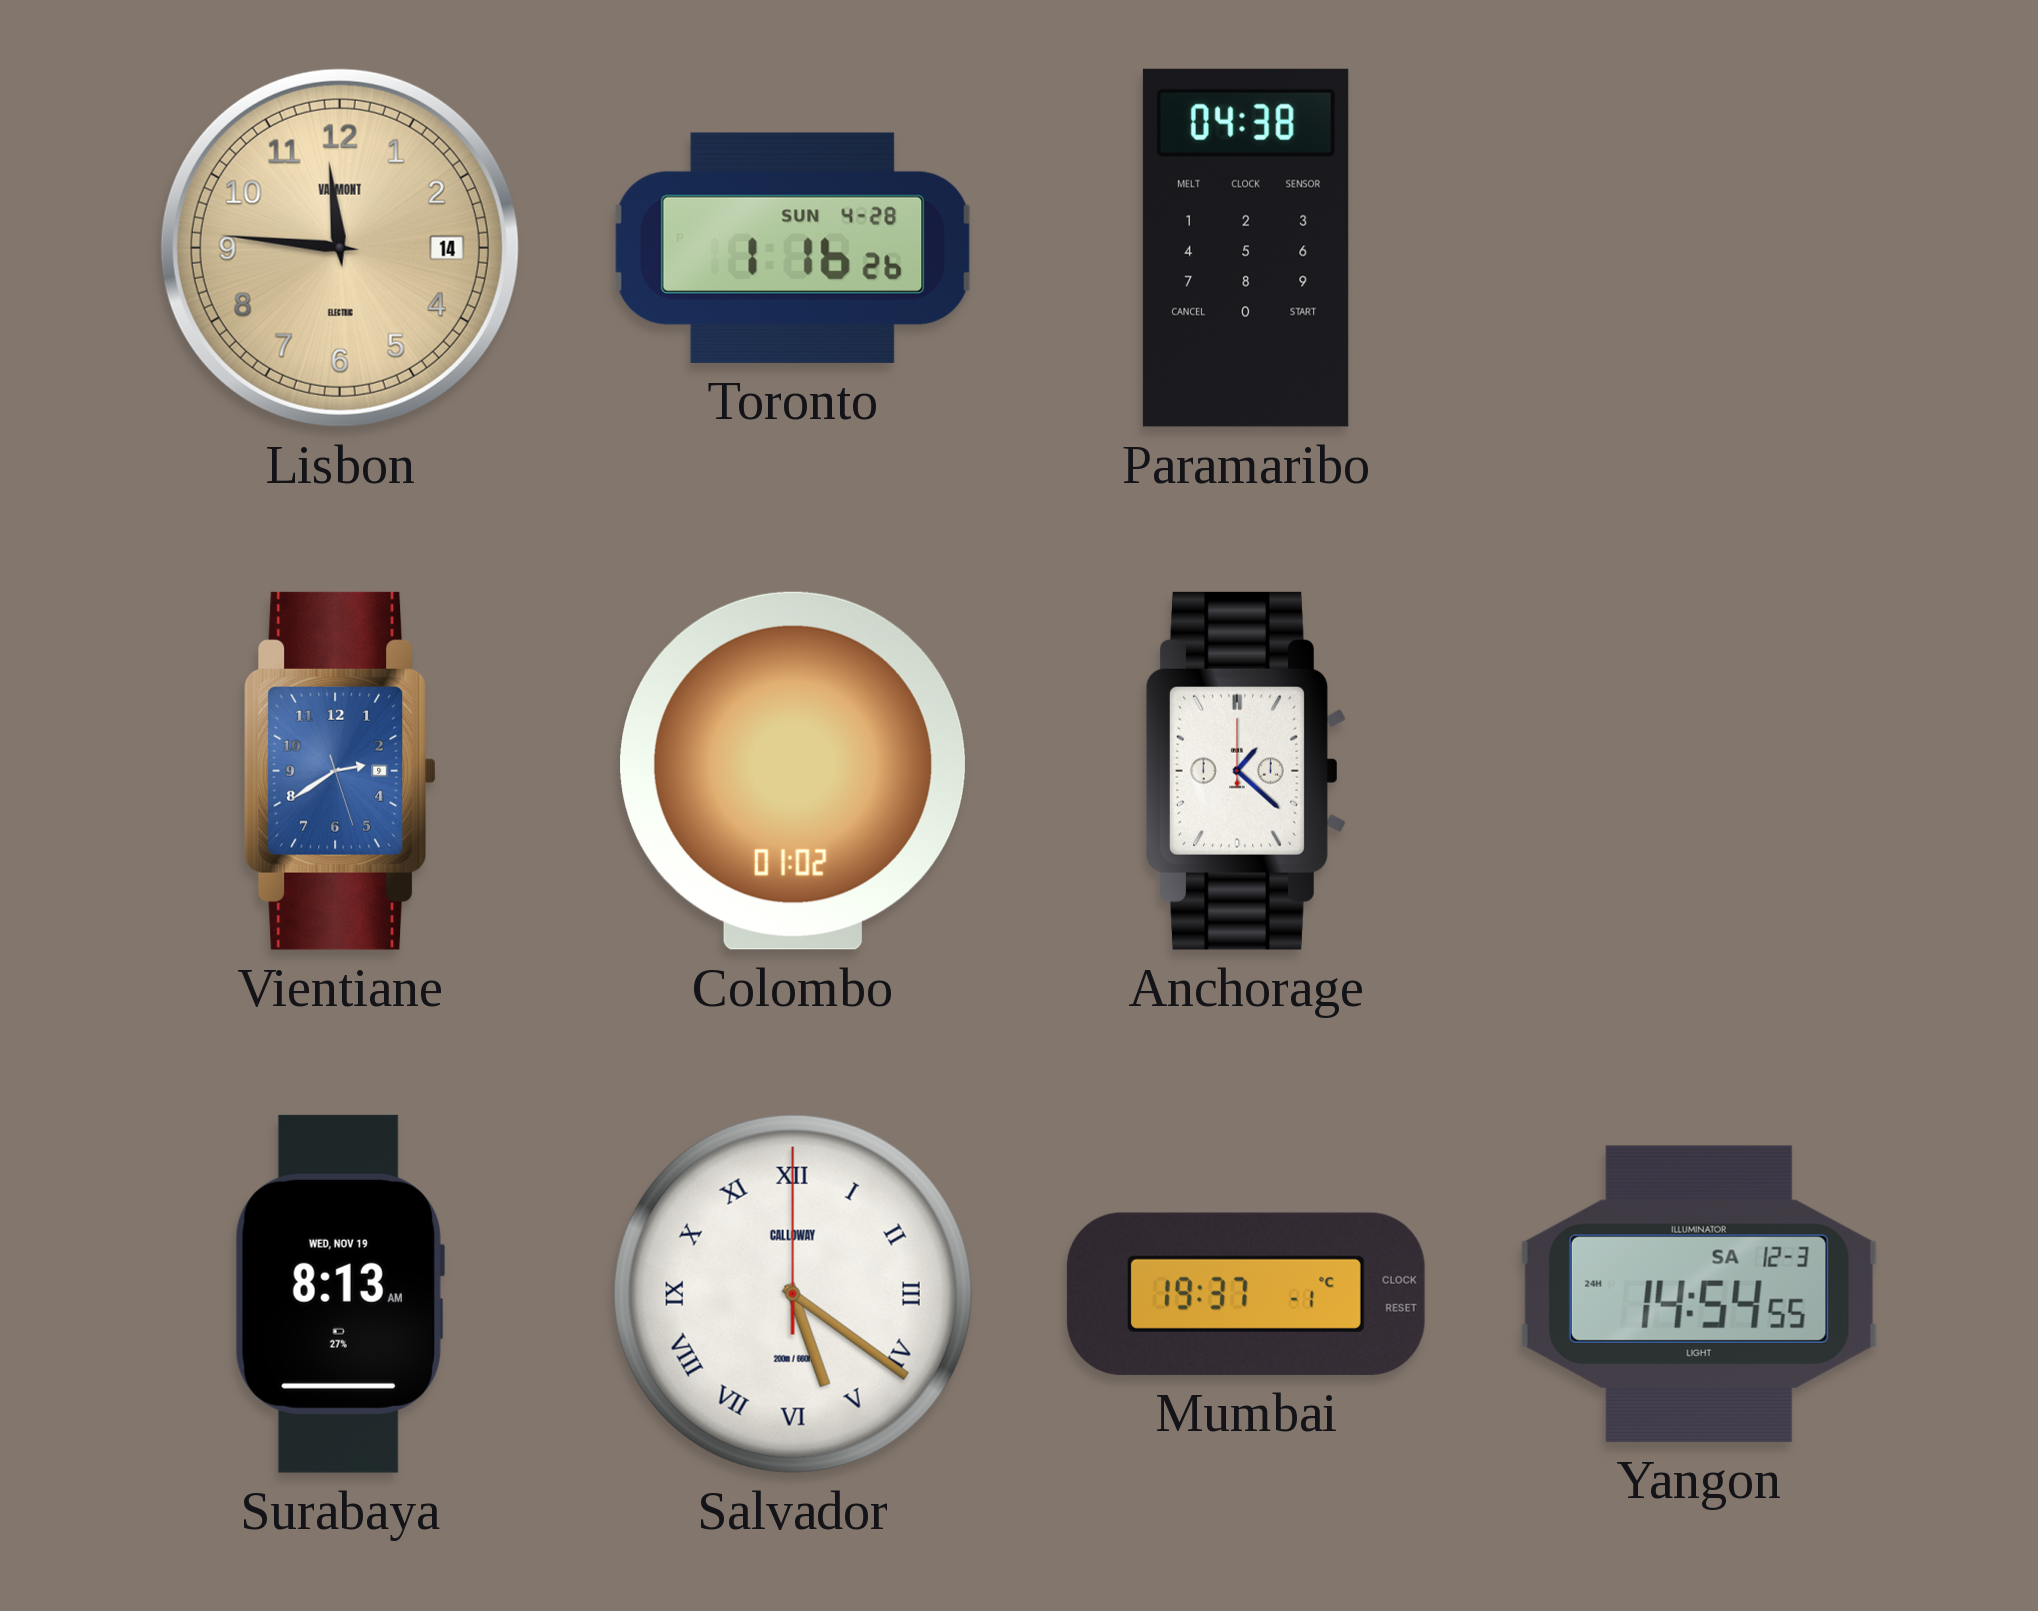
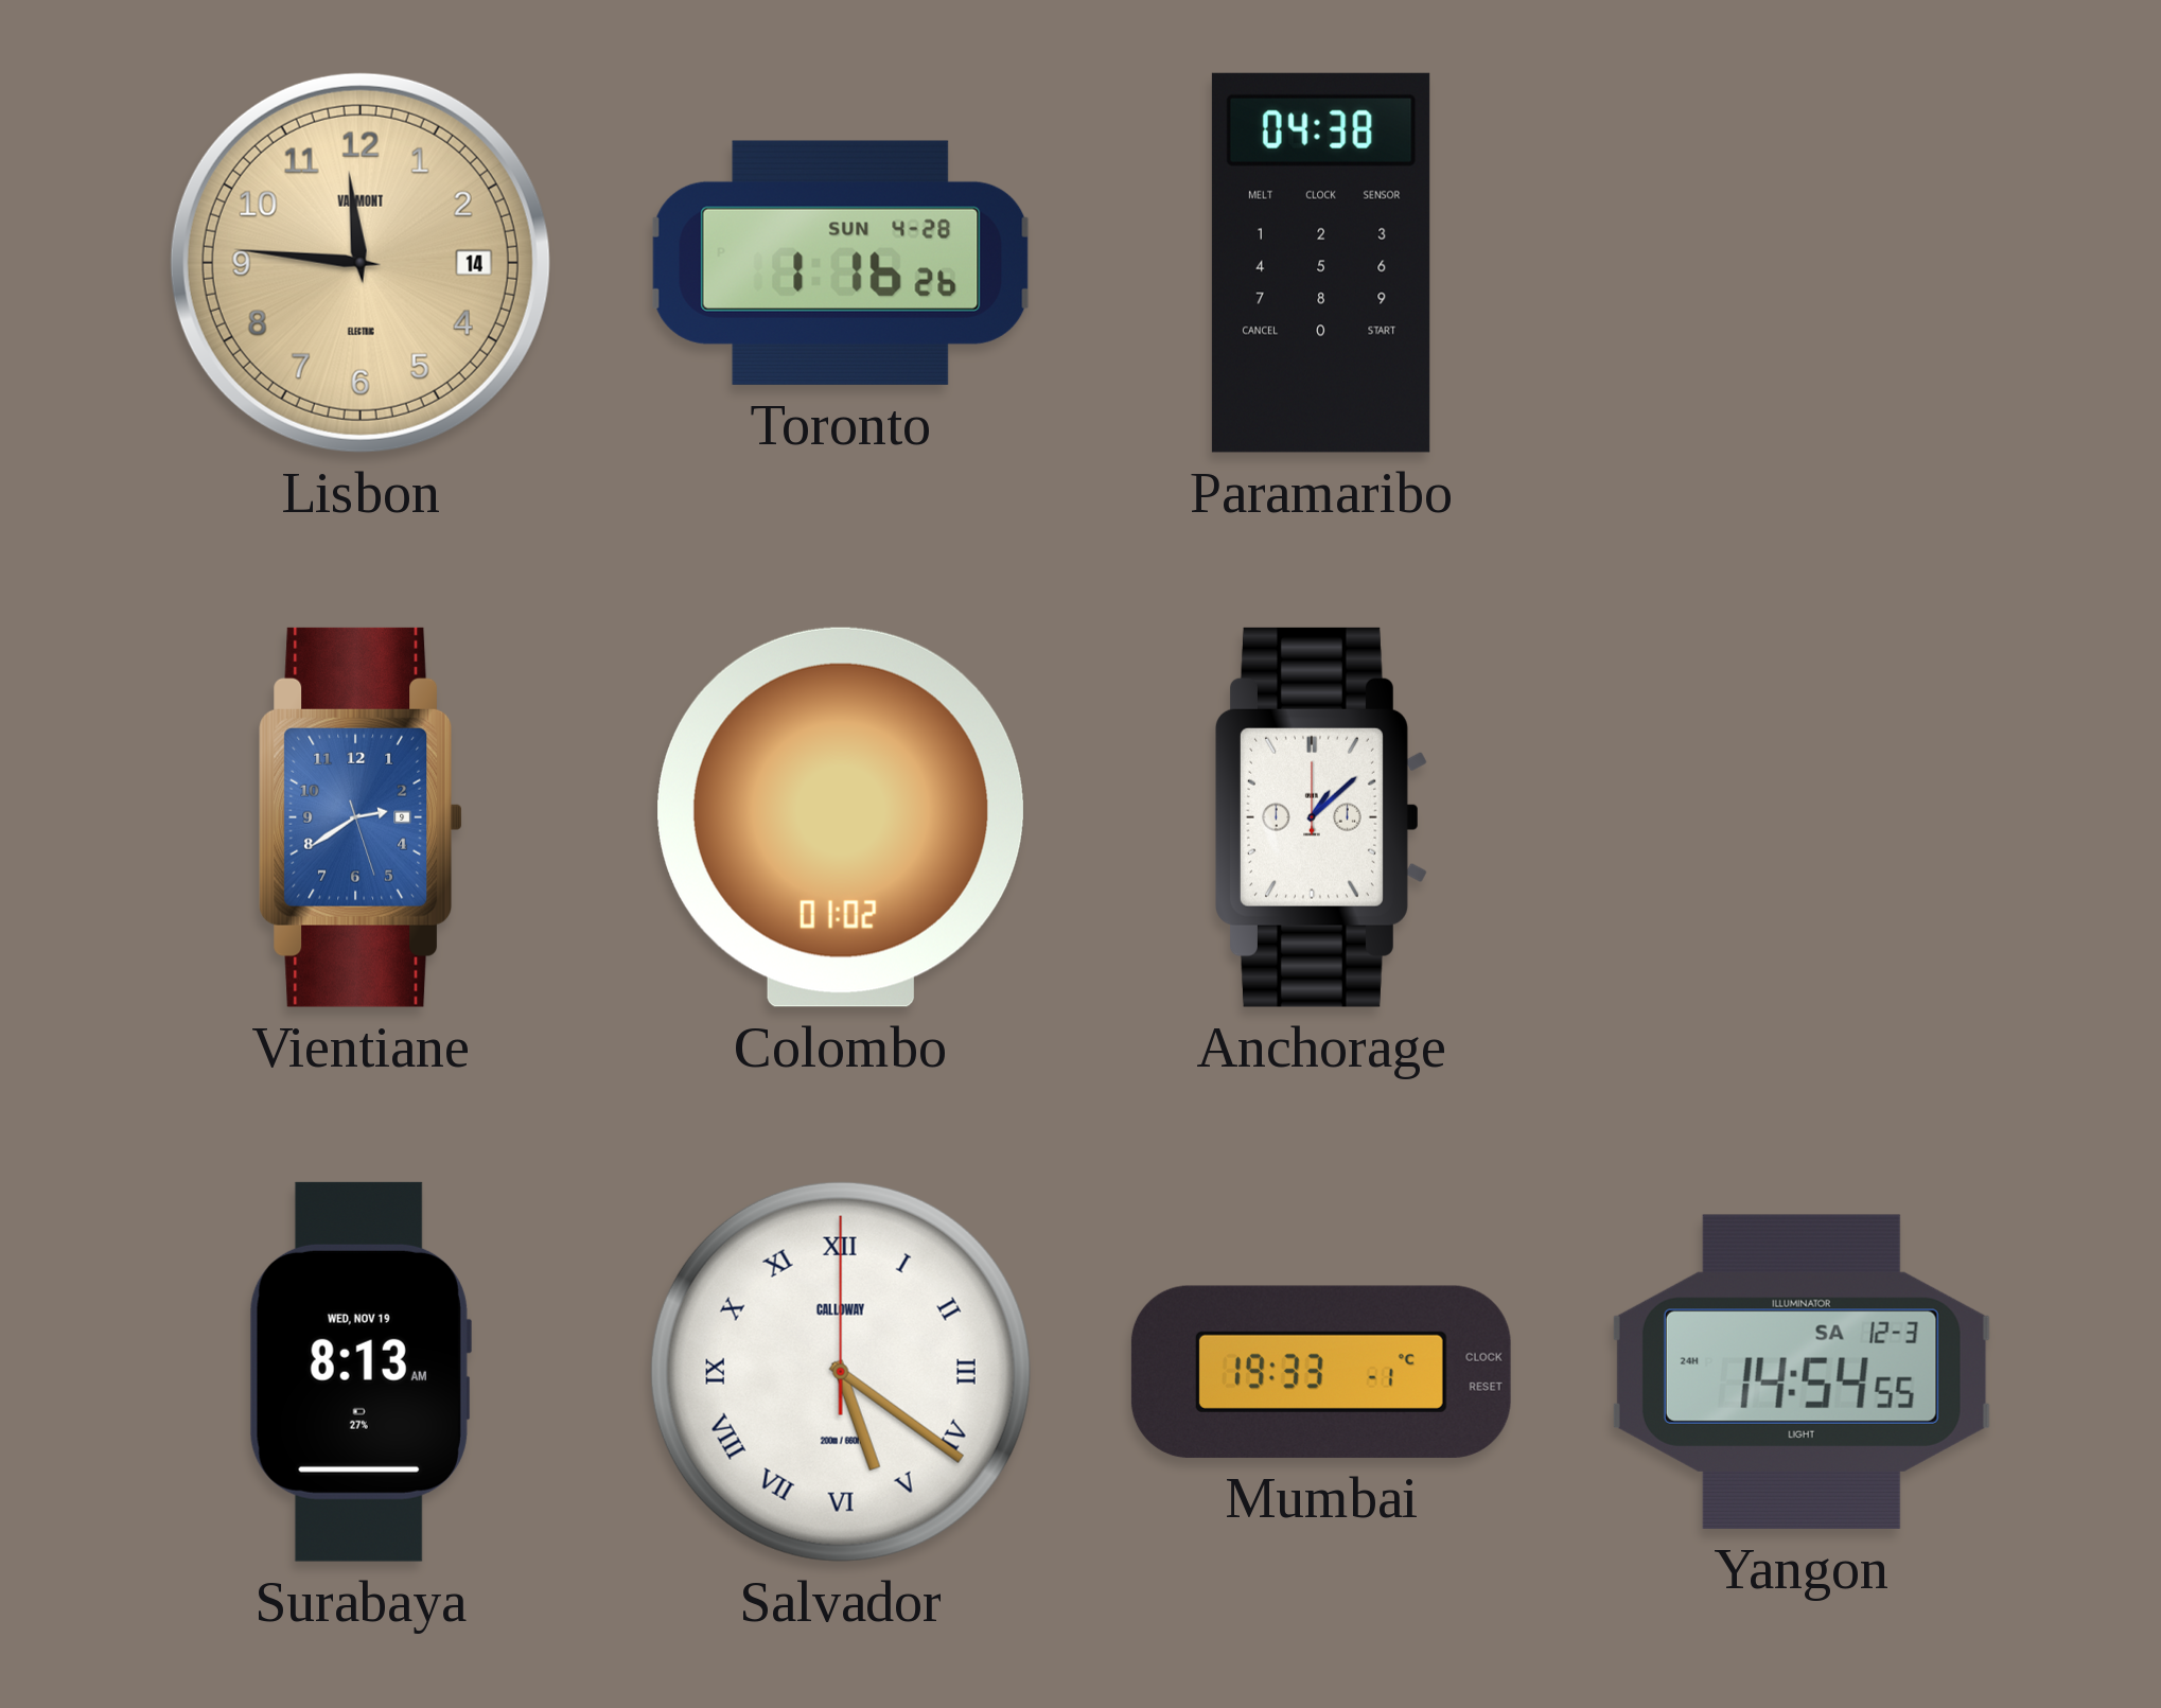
Anchorage: 1:22 -> 1:08
Mumbai: 19:37 -> 19:33
